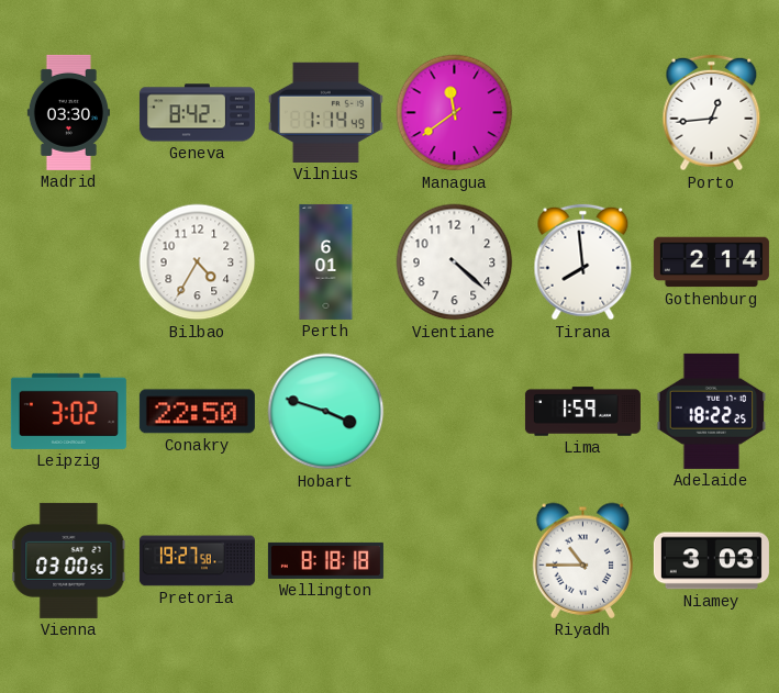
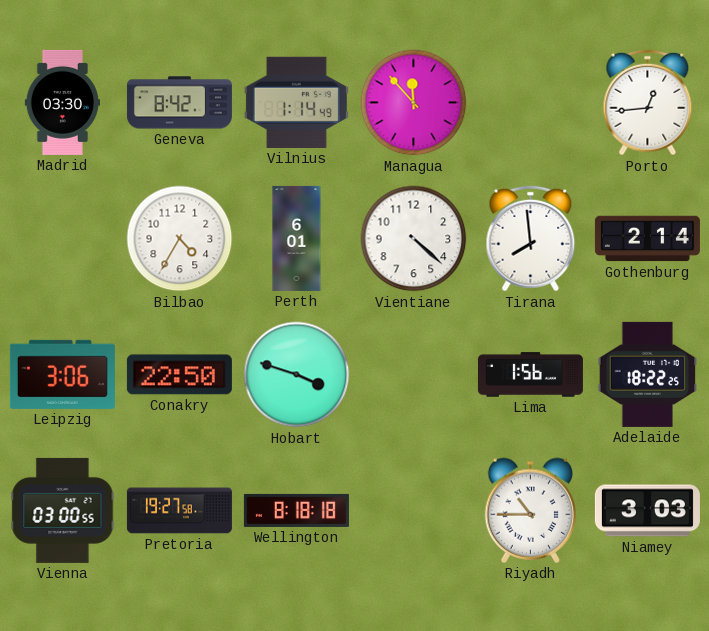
Managua: 11:39 -> 11:53
Leipzig: 3:02 -> 3:06
Lima: 1:59 -> 1:56
